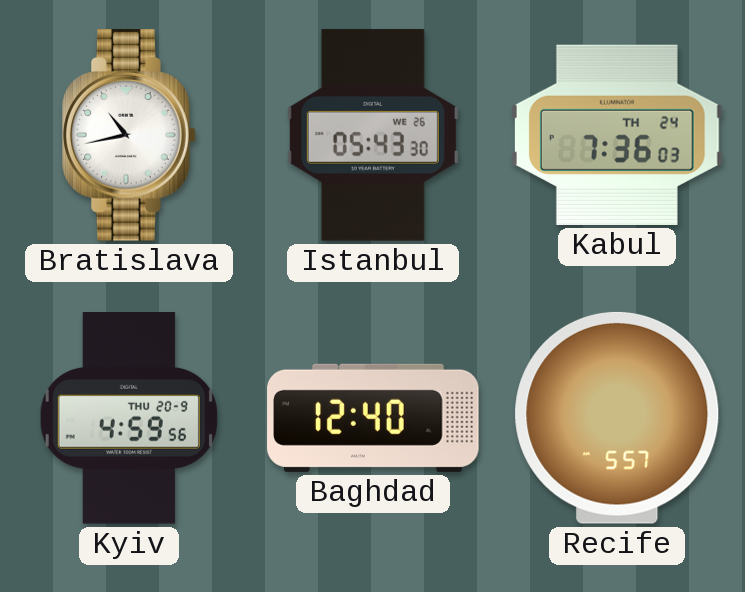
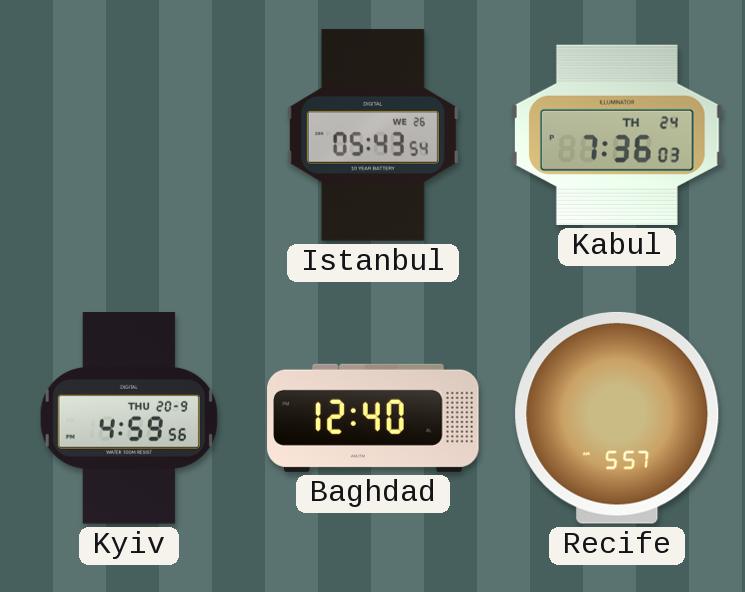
Bratislava: 10:43 -> none
Istanbul: 05:43:30 -> 05:43:54
